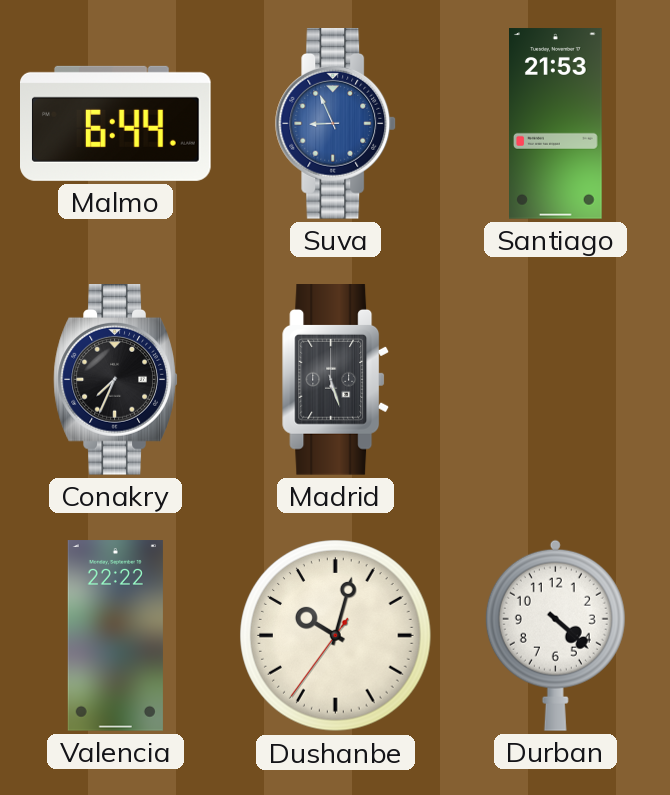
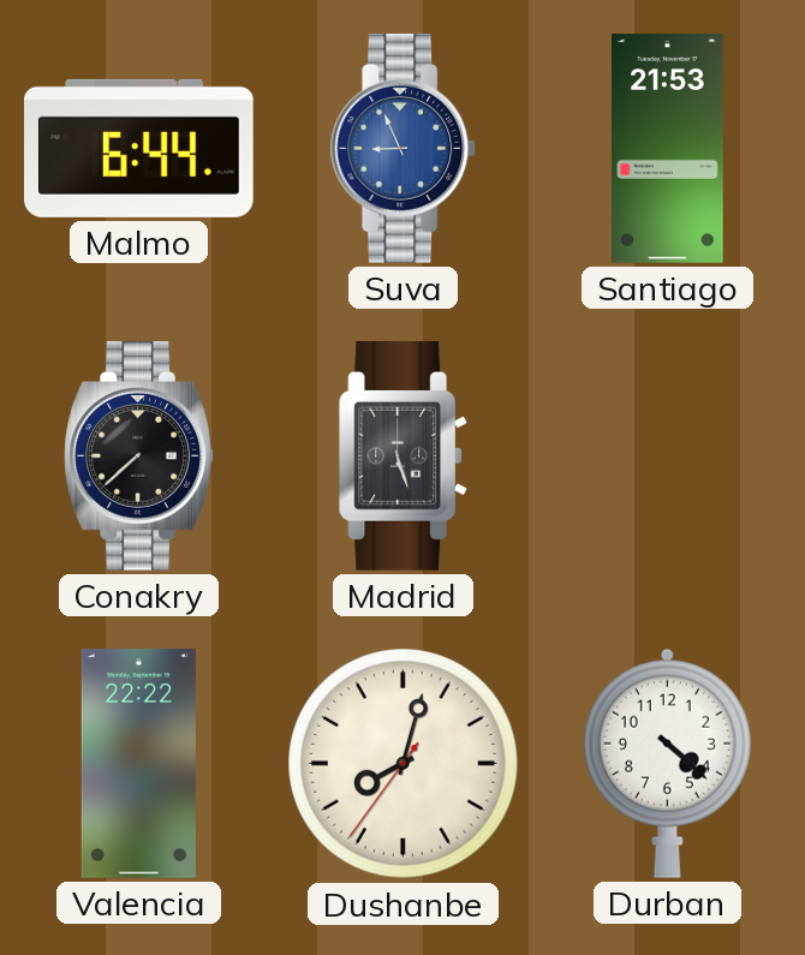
Conakry: 7:34 -> 7:38
Dushanbe: 10:02 -> 8:02
